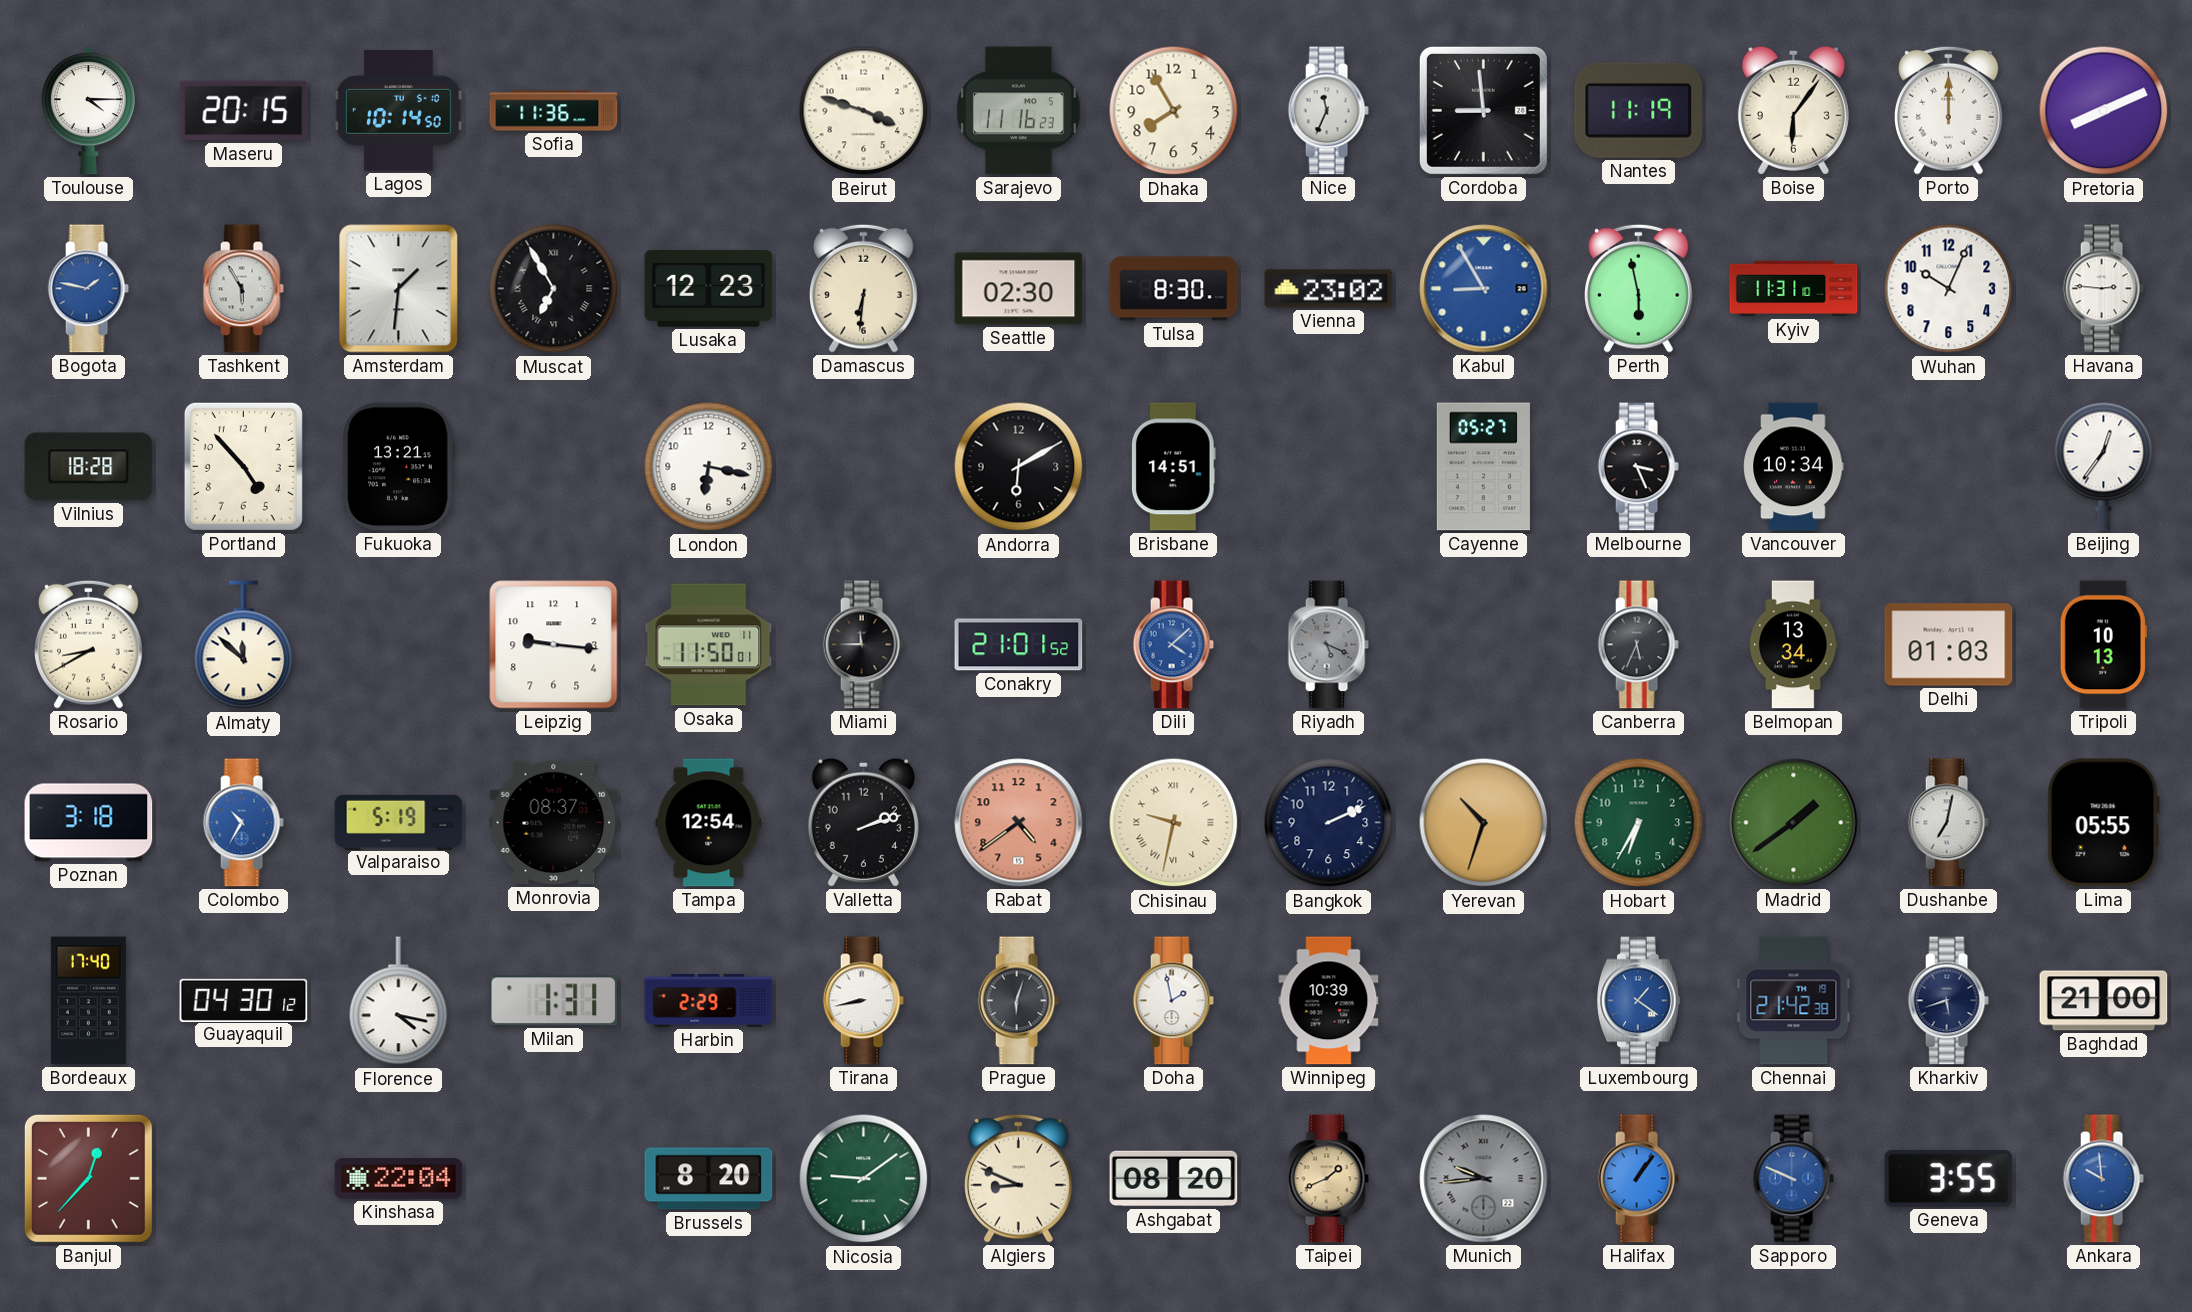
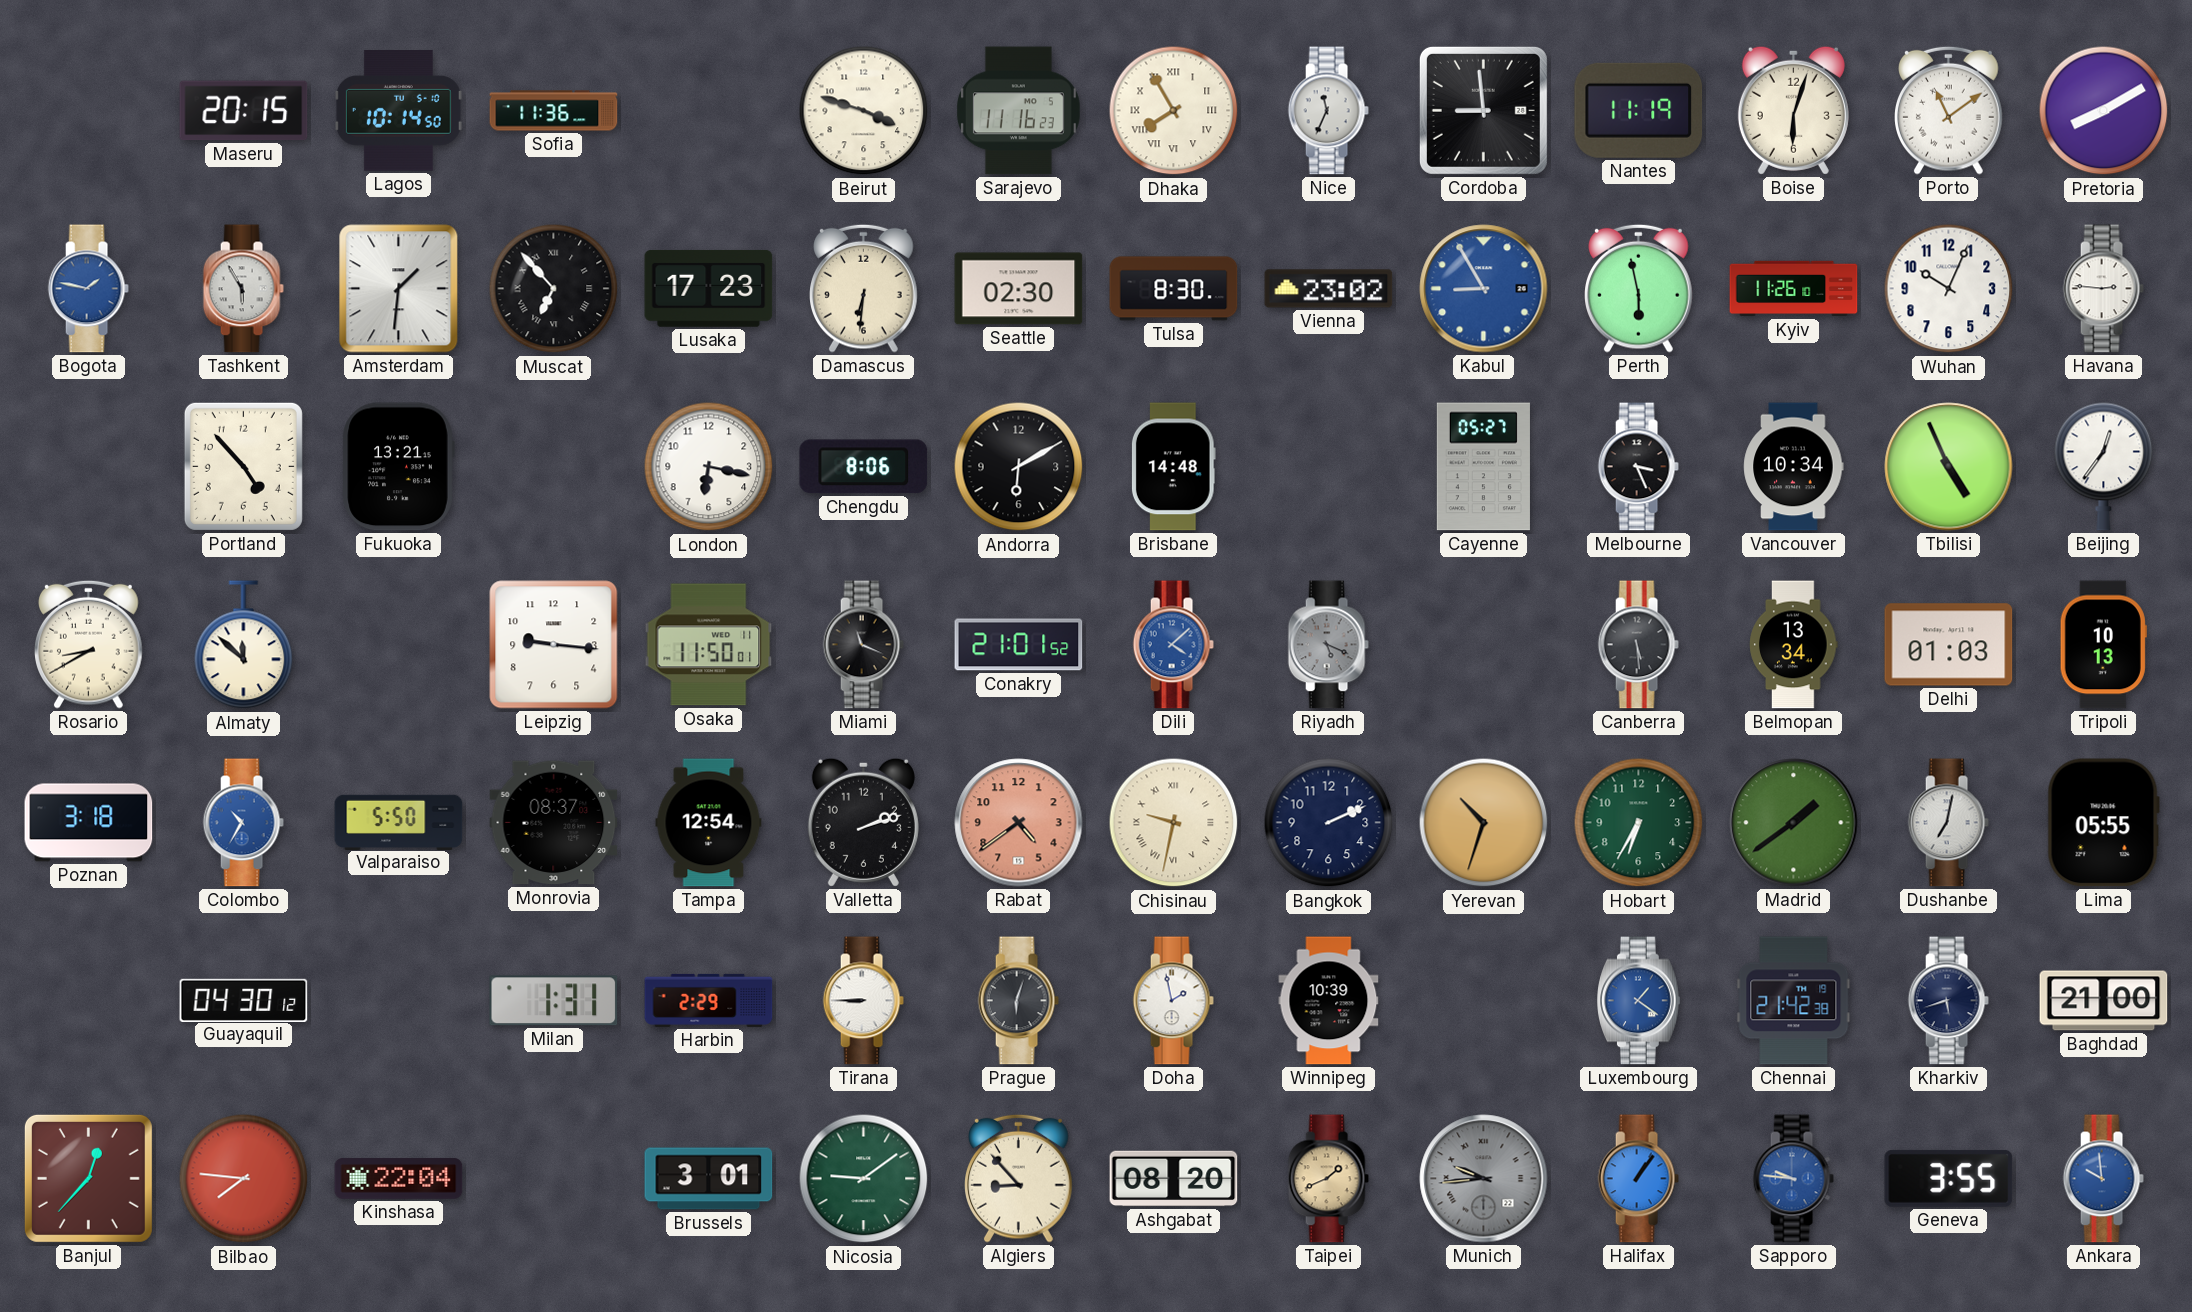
Toulouse: 4:15 -> none
Dhaka numerals: Arabic -> Roman
Boise: 6:06 -> 6:03
Porto: 12:00 -> 11:09
Pretoria: 8:11 -> 8:10
Muscat: 6:55 -> 6:53
Lusaka: 12:23 -> 17:23
Kyiv: 11:31 -> 11:26
Vilnius: 18:28 -> none
Chengdu: none -> 8:06
Brisbane: 14:51 -> 14:48
Tbilisi: none -> 4:56
Miami: 11:45 -> 11:19
Canberra: 5:34 -> 5:29
Valparaiso: 5:19 -> 5:50
Bordeaux: 17:40 -> none
Florence: 4:17 -> none
Tirana: 8:43 -> 8:45
Bilbao: none -> 7:46
Brussels: 8:20 -> 3:01
Algiers: 8:49 -> 8:53
Sapporo: 9:49 -> 9:46
